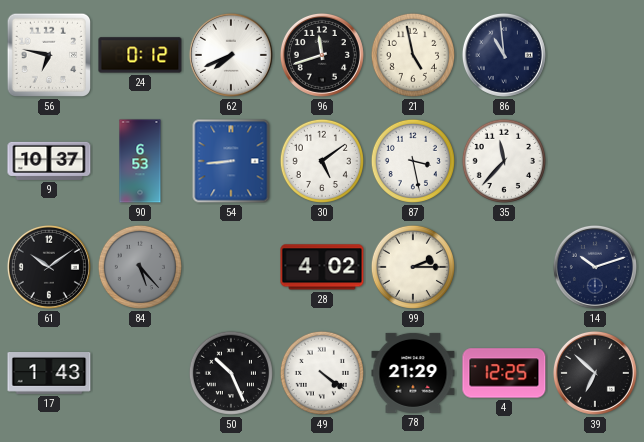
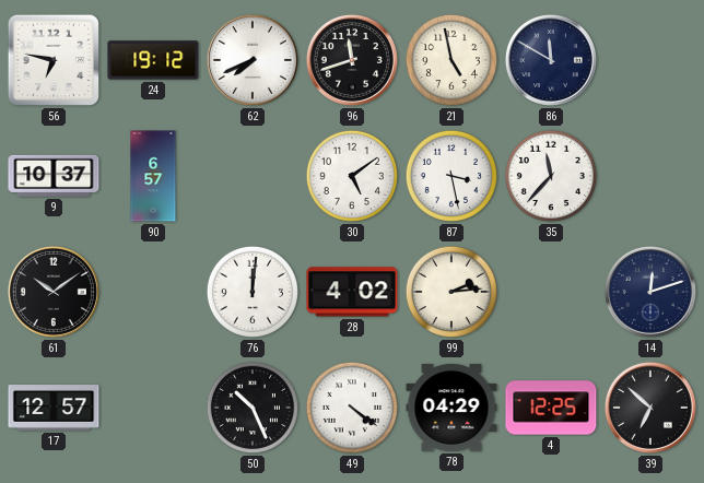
24: 0:12 -> 19:12
86: 10:59 -> 11:50
90: 6:53 -> 6:57
54: 8:44 -> none
84: 5:23 -> none
76: none -> 12:01
99: 2:15 -> 2:14
14: 10:12 -> 12:12
17: 1:43 -> 12:57
78: 21:29 -> 04:29
